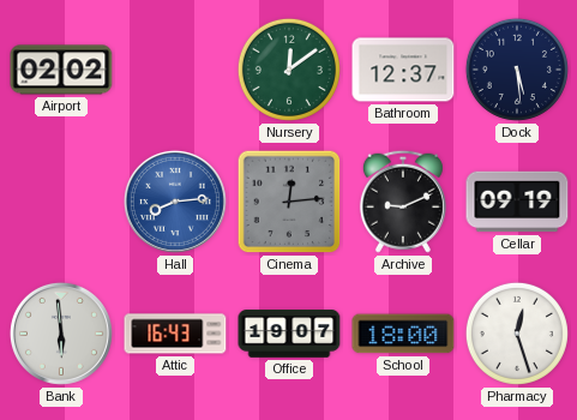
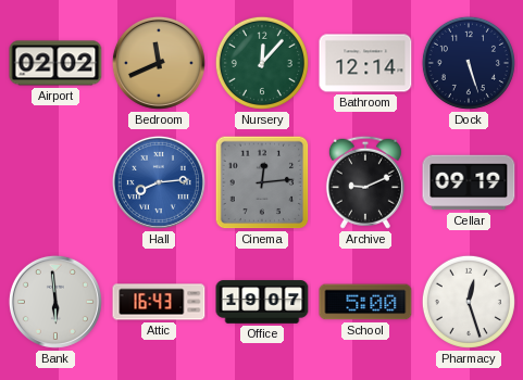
Bedroom: none -> 11:41
Nursery: 12:09 -> 12:07
Bathroom: 12:37 -> 12:14
Dock: 5:29 -> 5:27
School: 18:00 -> 5:00
